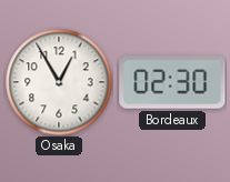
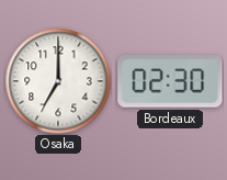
Osaka: 12:55 -> 7:00
